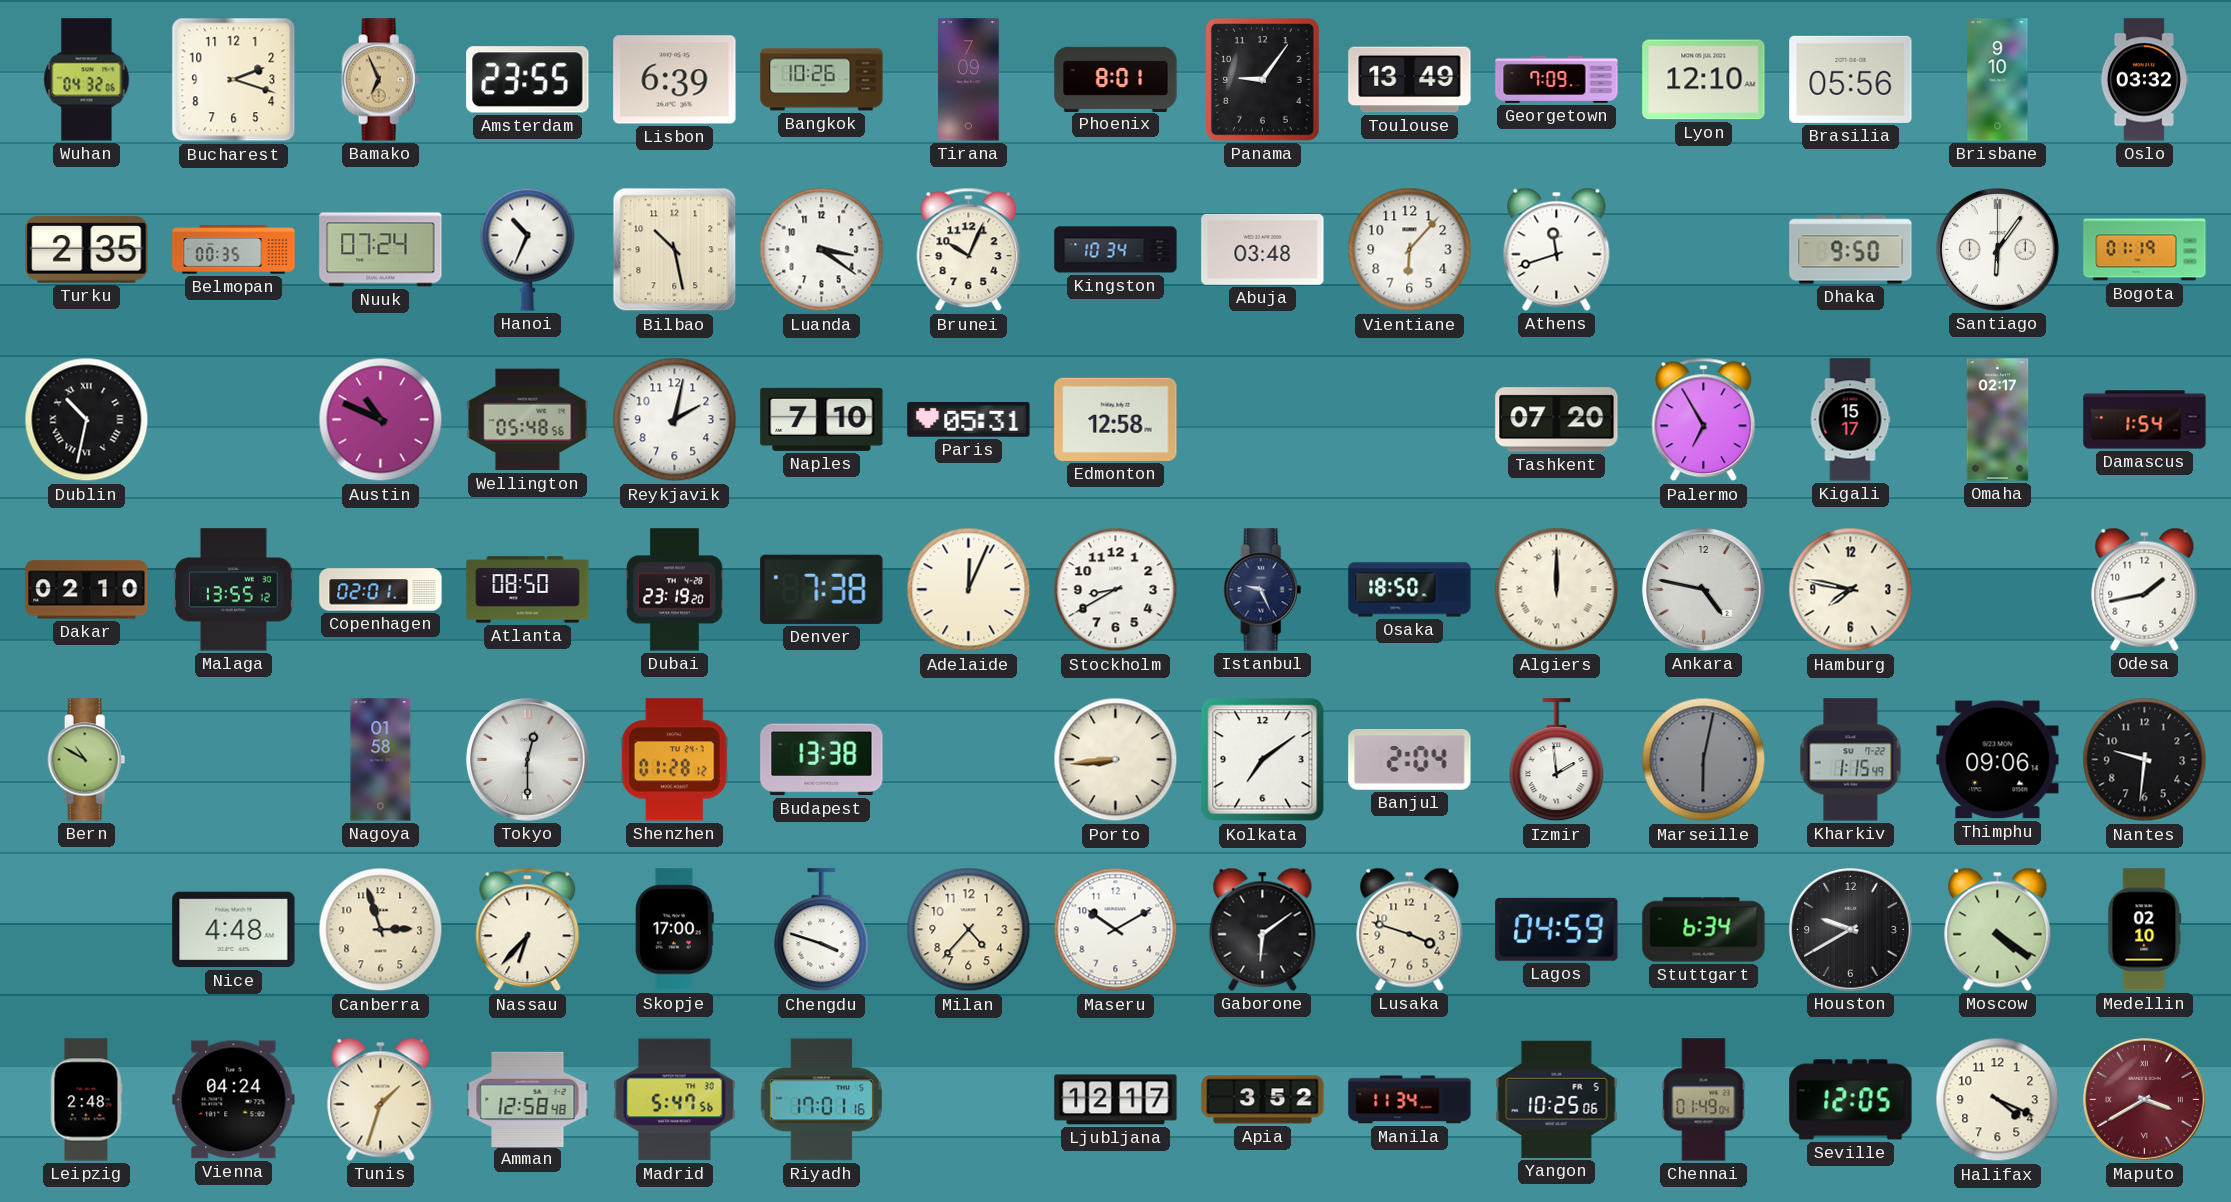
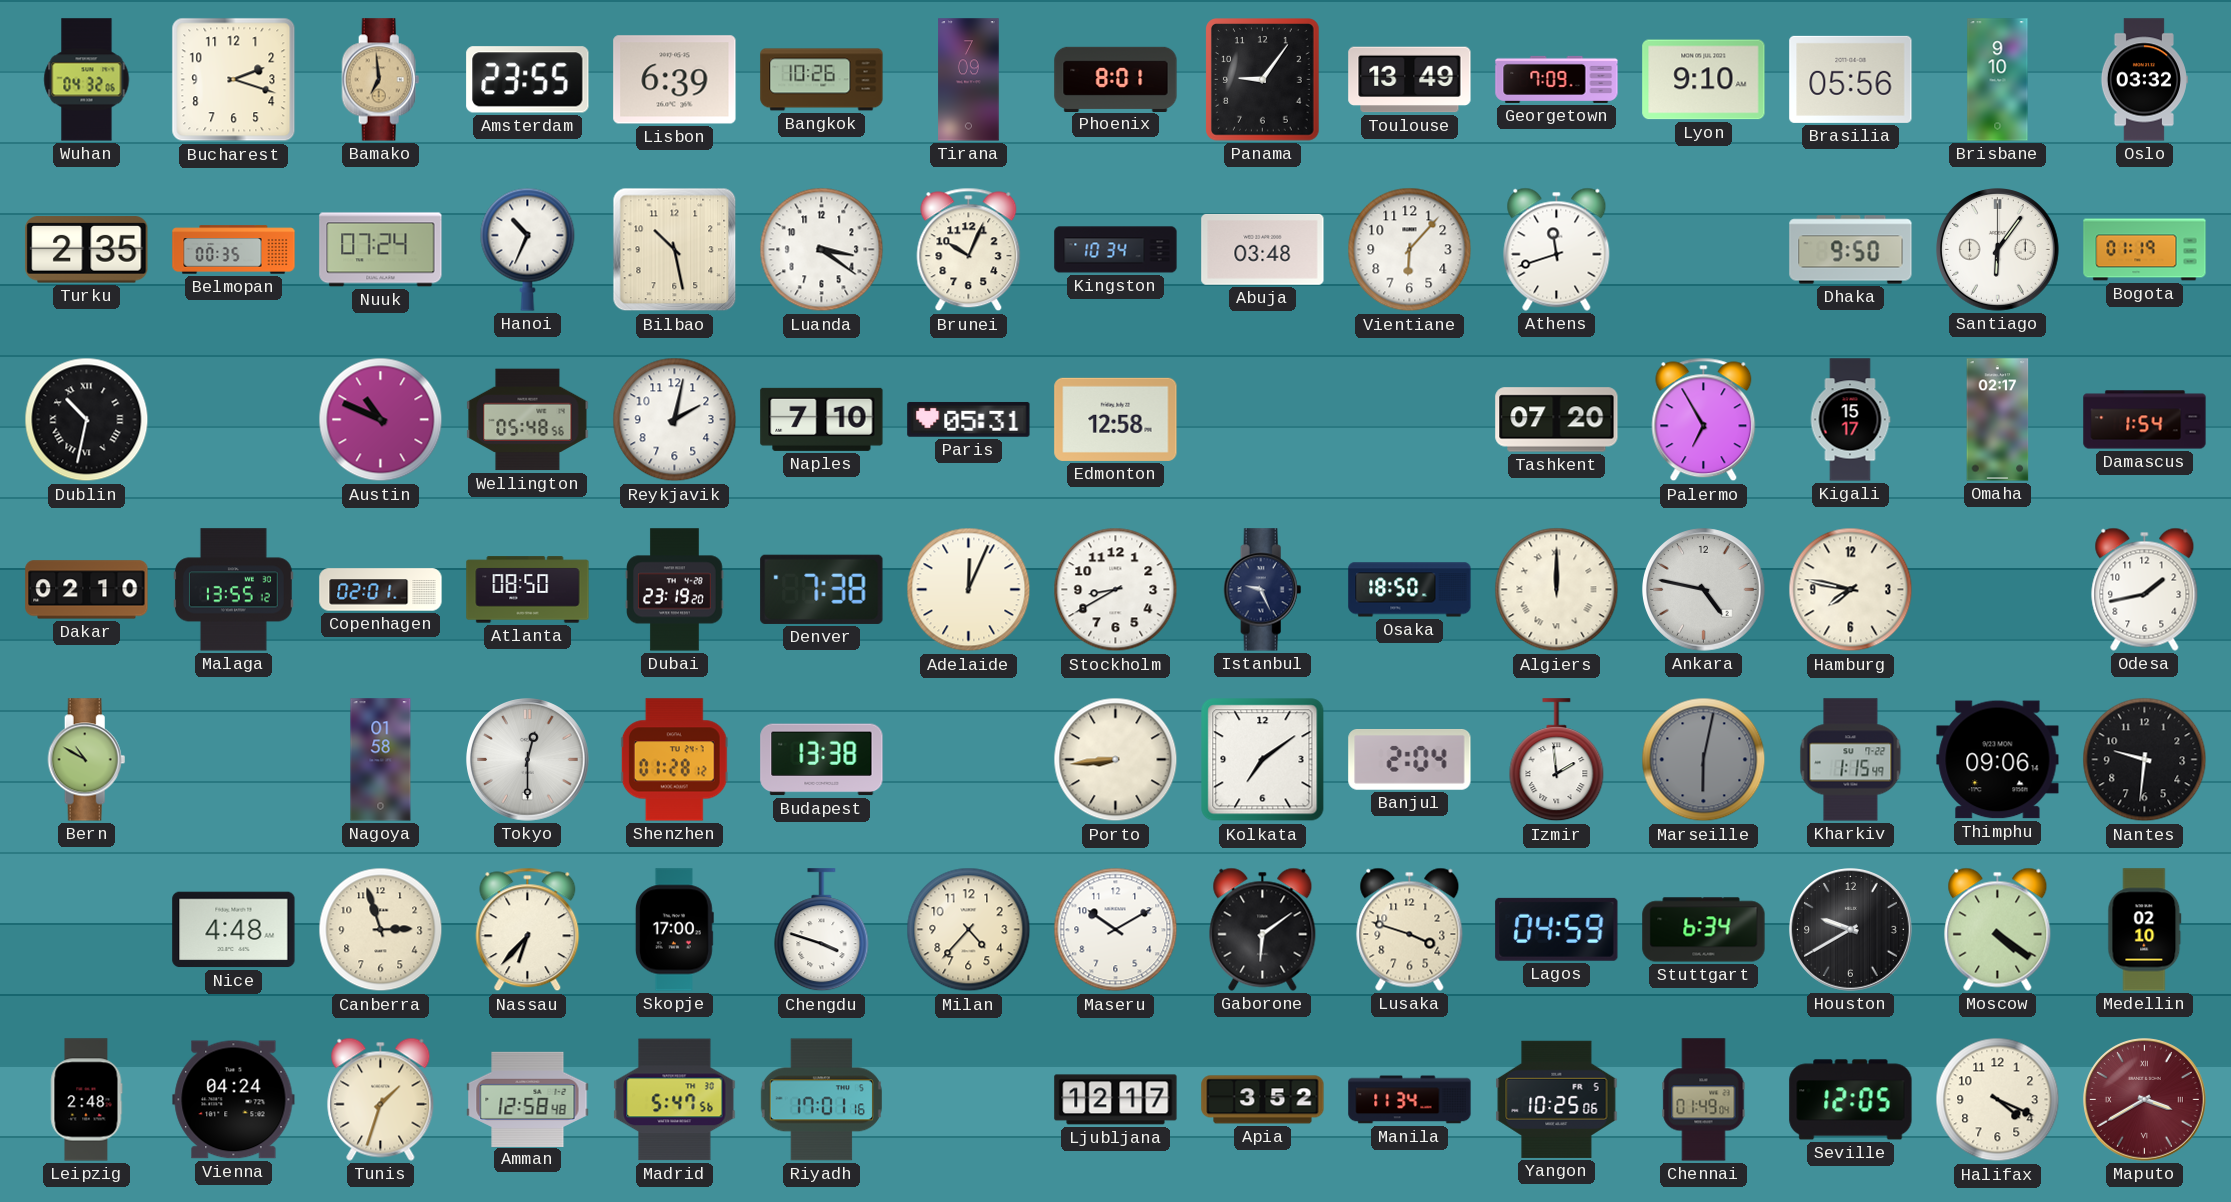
Bamako: 6:56 -> 6:59
Lyon: 12:10 -> 9:10
